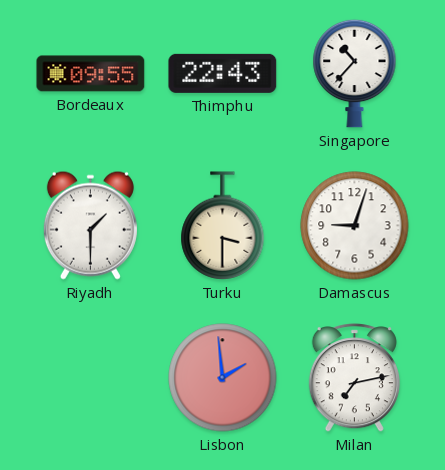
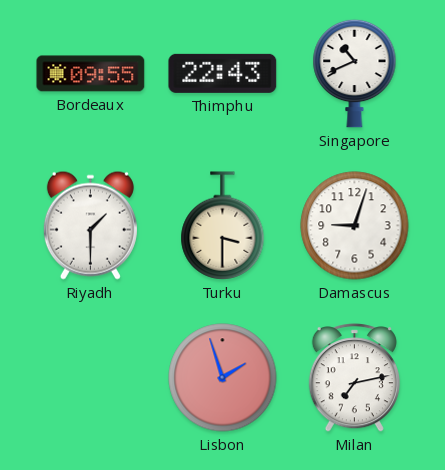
Singapore: 10:37 -> 10:41
Lisbon: 1:59 -> 1:57
